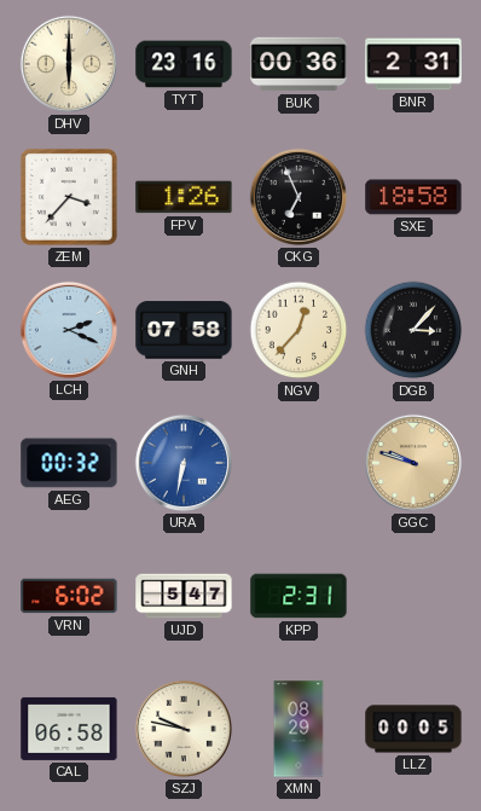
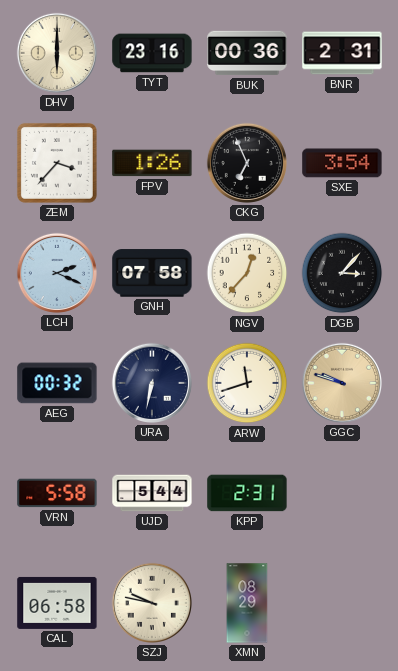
SXE: 18:58 -> 3:54
URA dial: blue -> navy
ARW: none -> 11:42
VRN: 6:02 -> 5:58
UJD: 5:47 -> 5:44
LLZ: 00:05 -> none
